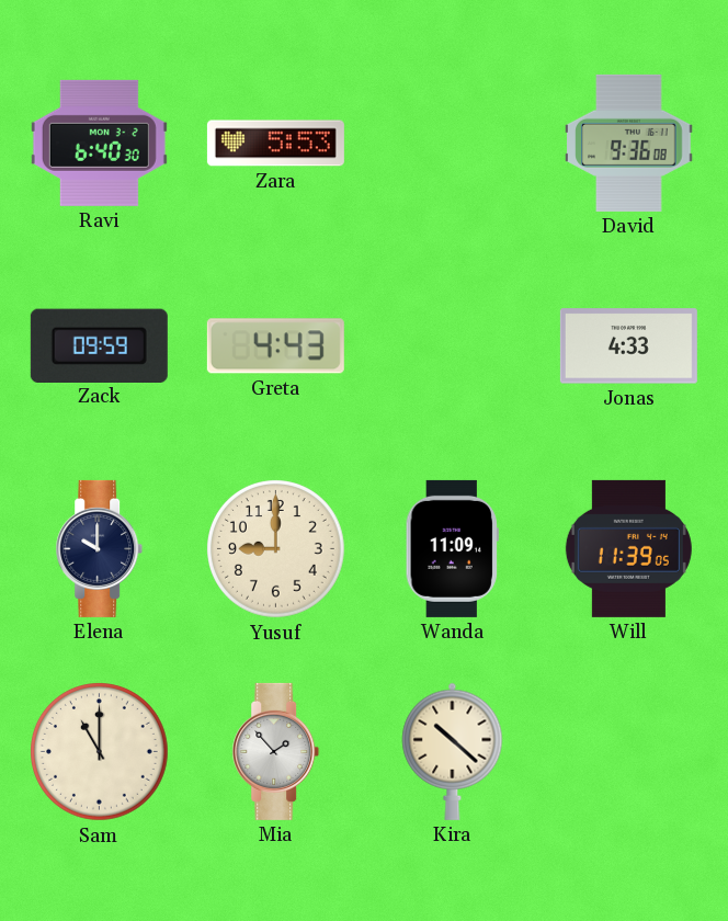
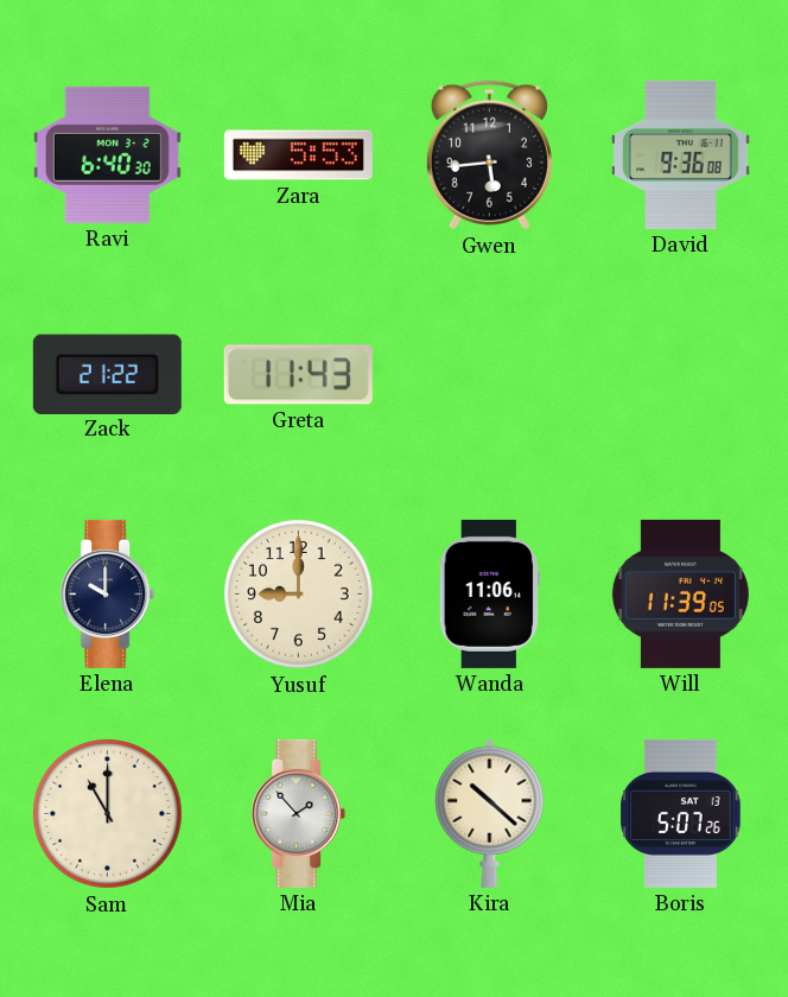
Gwen: none -> 5:44
Zack: 09:59 -> 21:22
Greta: 4:43 -> 11:43
Jonas: 4:33 -> none
Wanda: 11:09 -> 11:06
Boris: none -> 5:07
